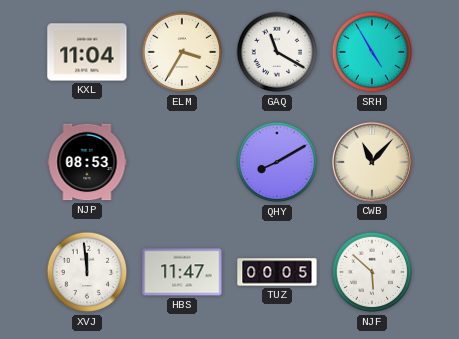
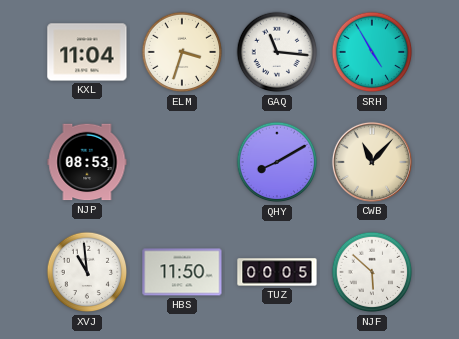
ELM: 3:35 -> 3:33
GAQ: 11:20 -> 11:16
XVJ: 11:59 -> 10:59
HBS: 11:47 -> 11:50
